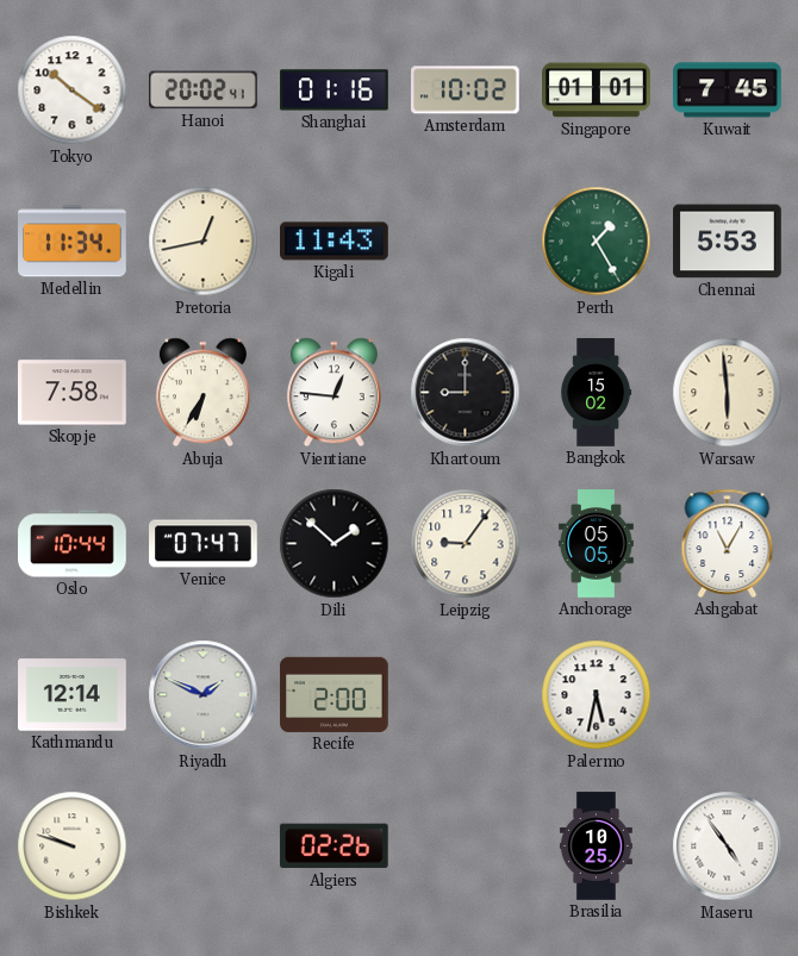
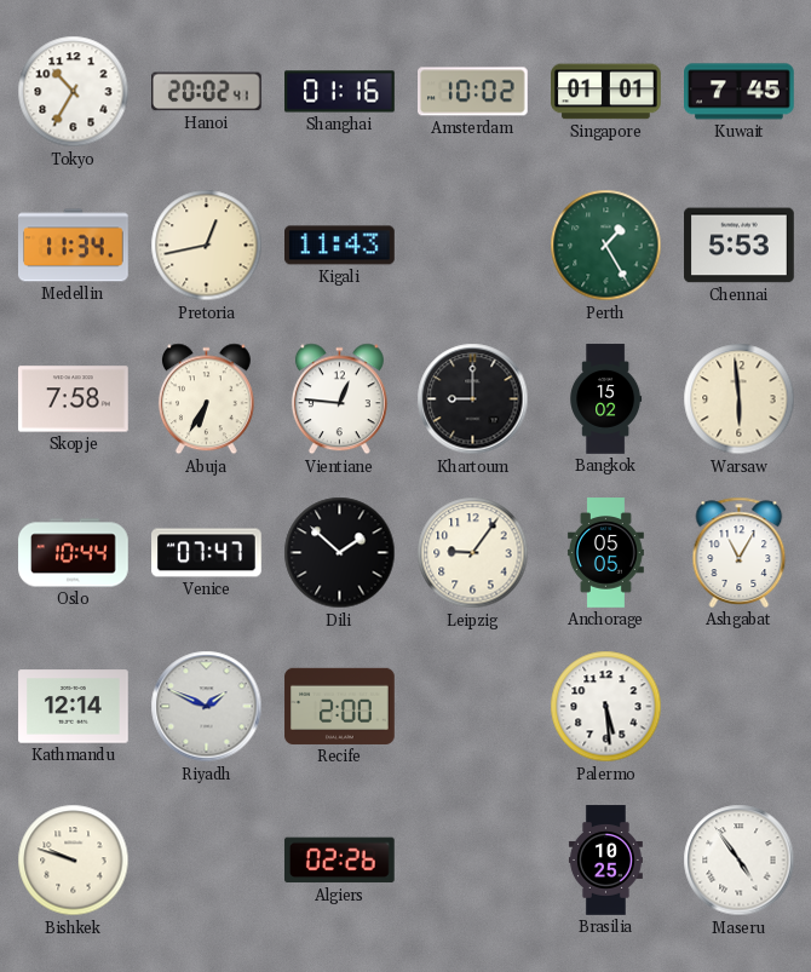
Tokyo: 10:21 -> 10:35
Palermo: 5:32 -> 5:29
